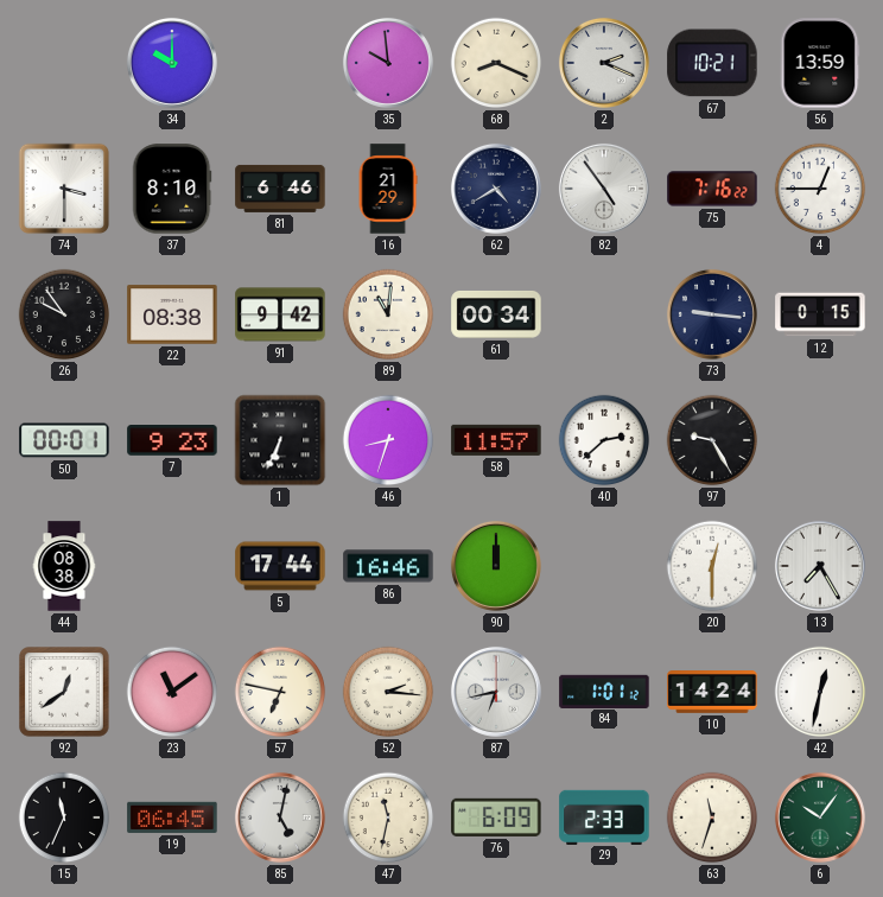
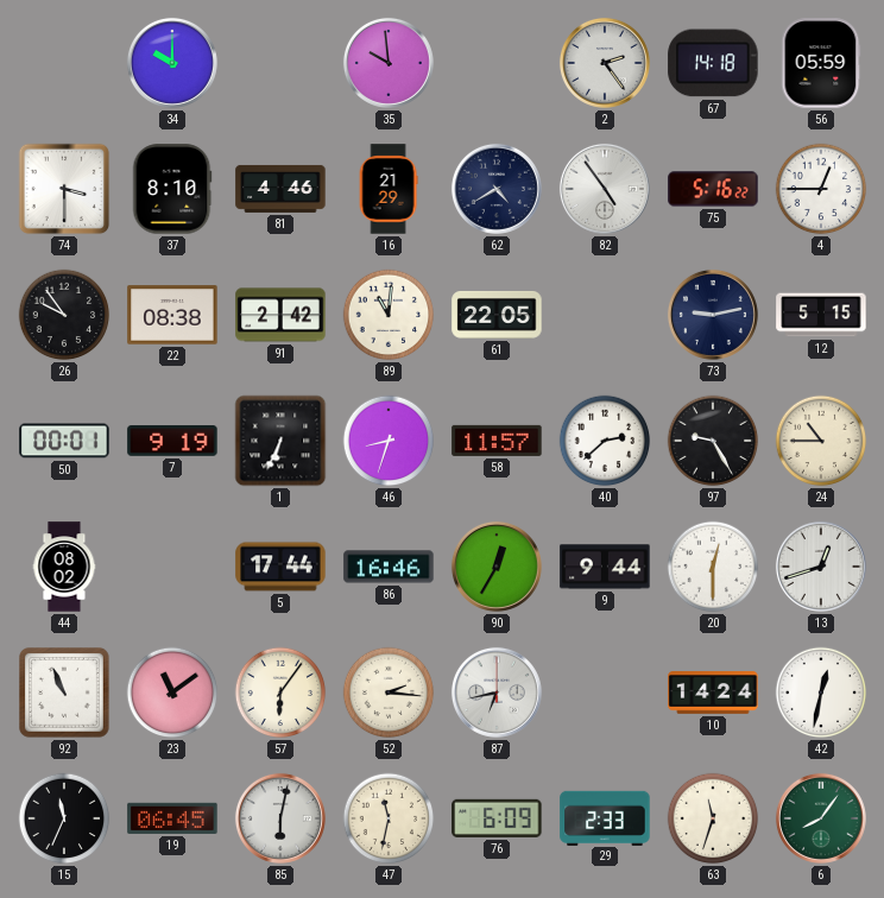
68: 8:19 -> none
2: 2:19 -> 2:24
67: 10:21 -> 14:18
56: 13:59 -> 05:59
81: 6:46 -> 4:46
75: 7:16 -> 5:16
91: 9:42 -> 2:42
61: 00:34 -> 22:05
73: 9:16 -> 9:13
12: 0:15 -> 5:15
7: 9:23 -> 9:19
24: none -> 10:45
44: 08:38 -> 08:02
90: 12:00 -> 12:35
9: none -> 9:44
13: 7:25 -> 12:42
92: 12:39 -> 10:56
57: 6:47 -> 6:06
84: 1:01 -> none
85: 5:02 -> 6:02
6: 10:06 -> 8:06
